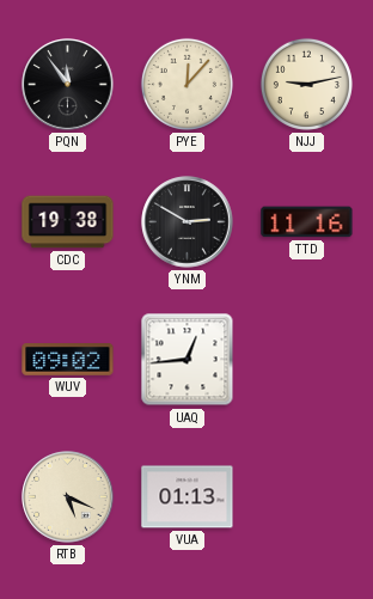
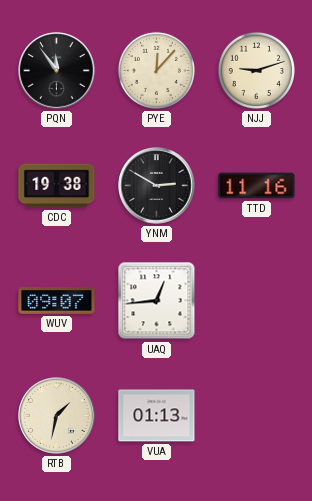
NJJ: 9:13 -> 9:12
WUV: 09:02 -> 09:07
RTB: 5:19 -> 1:32
